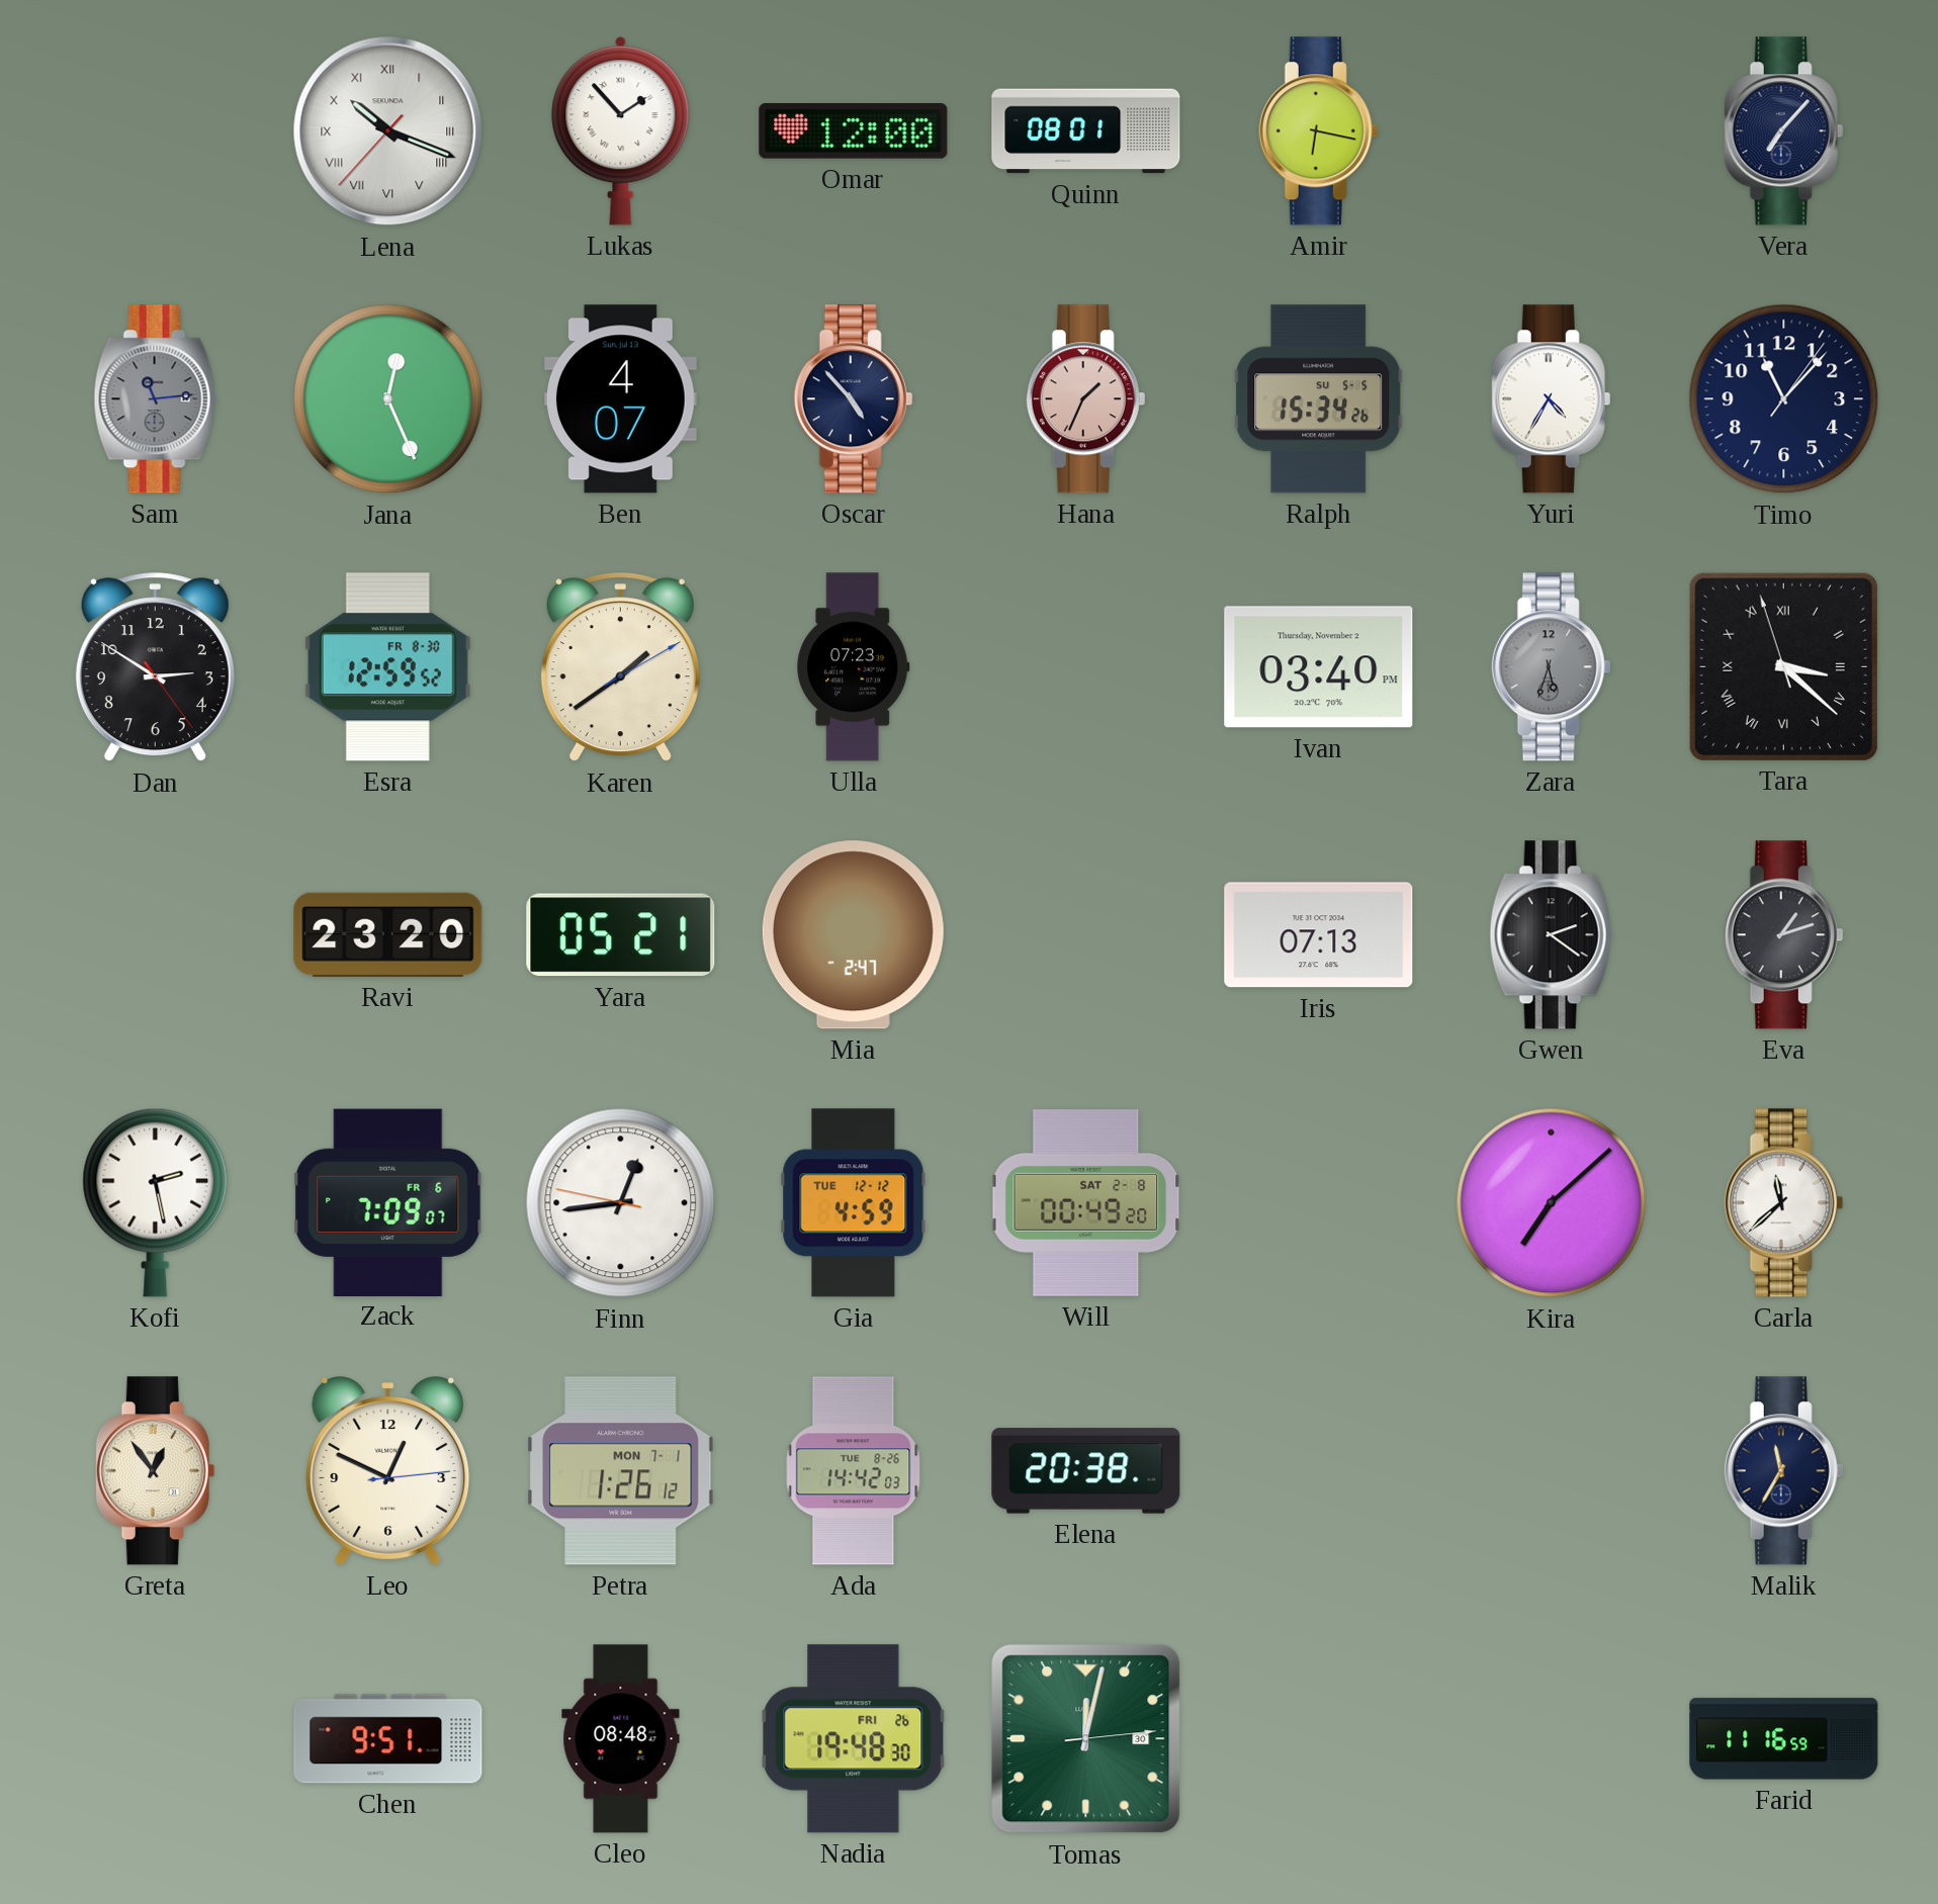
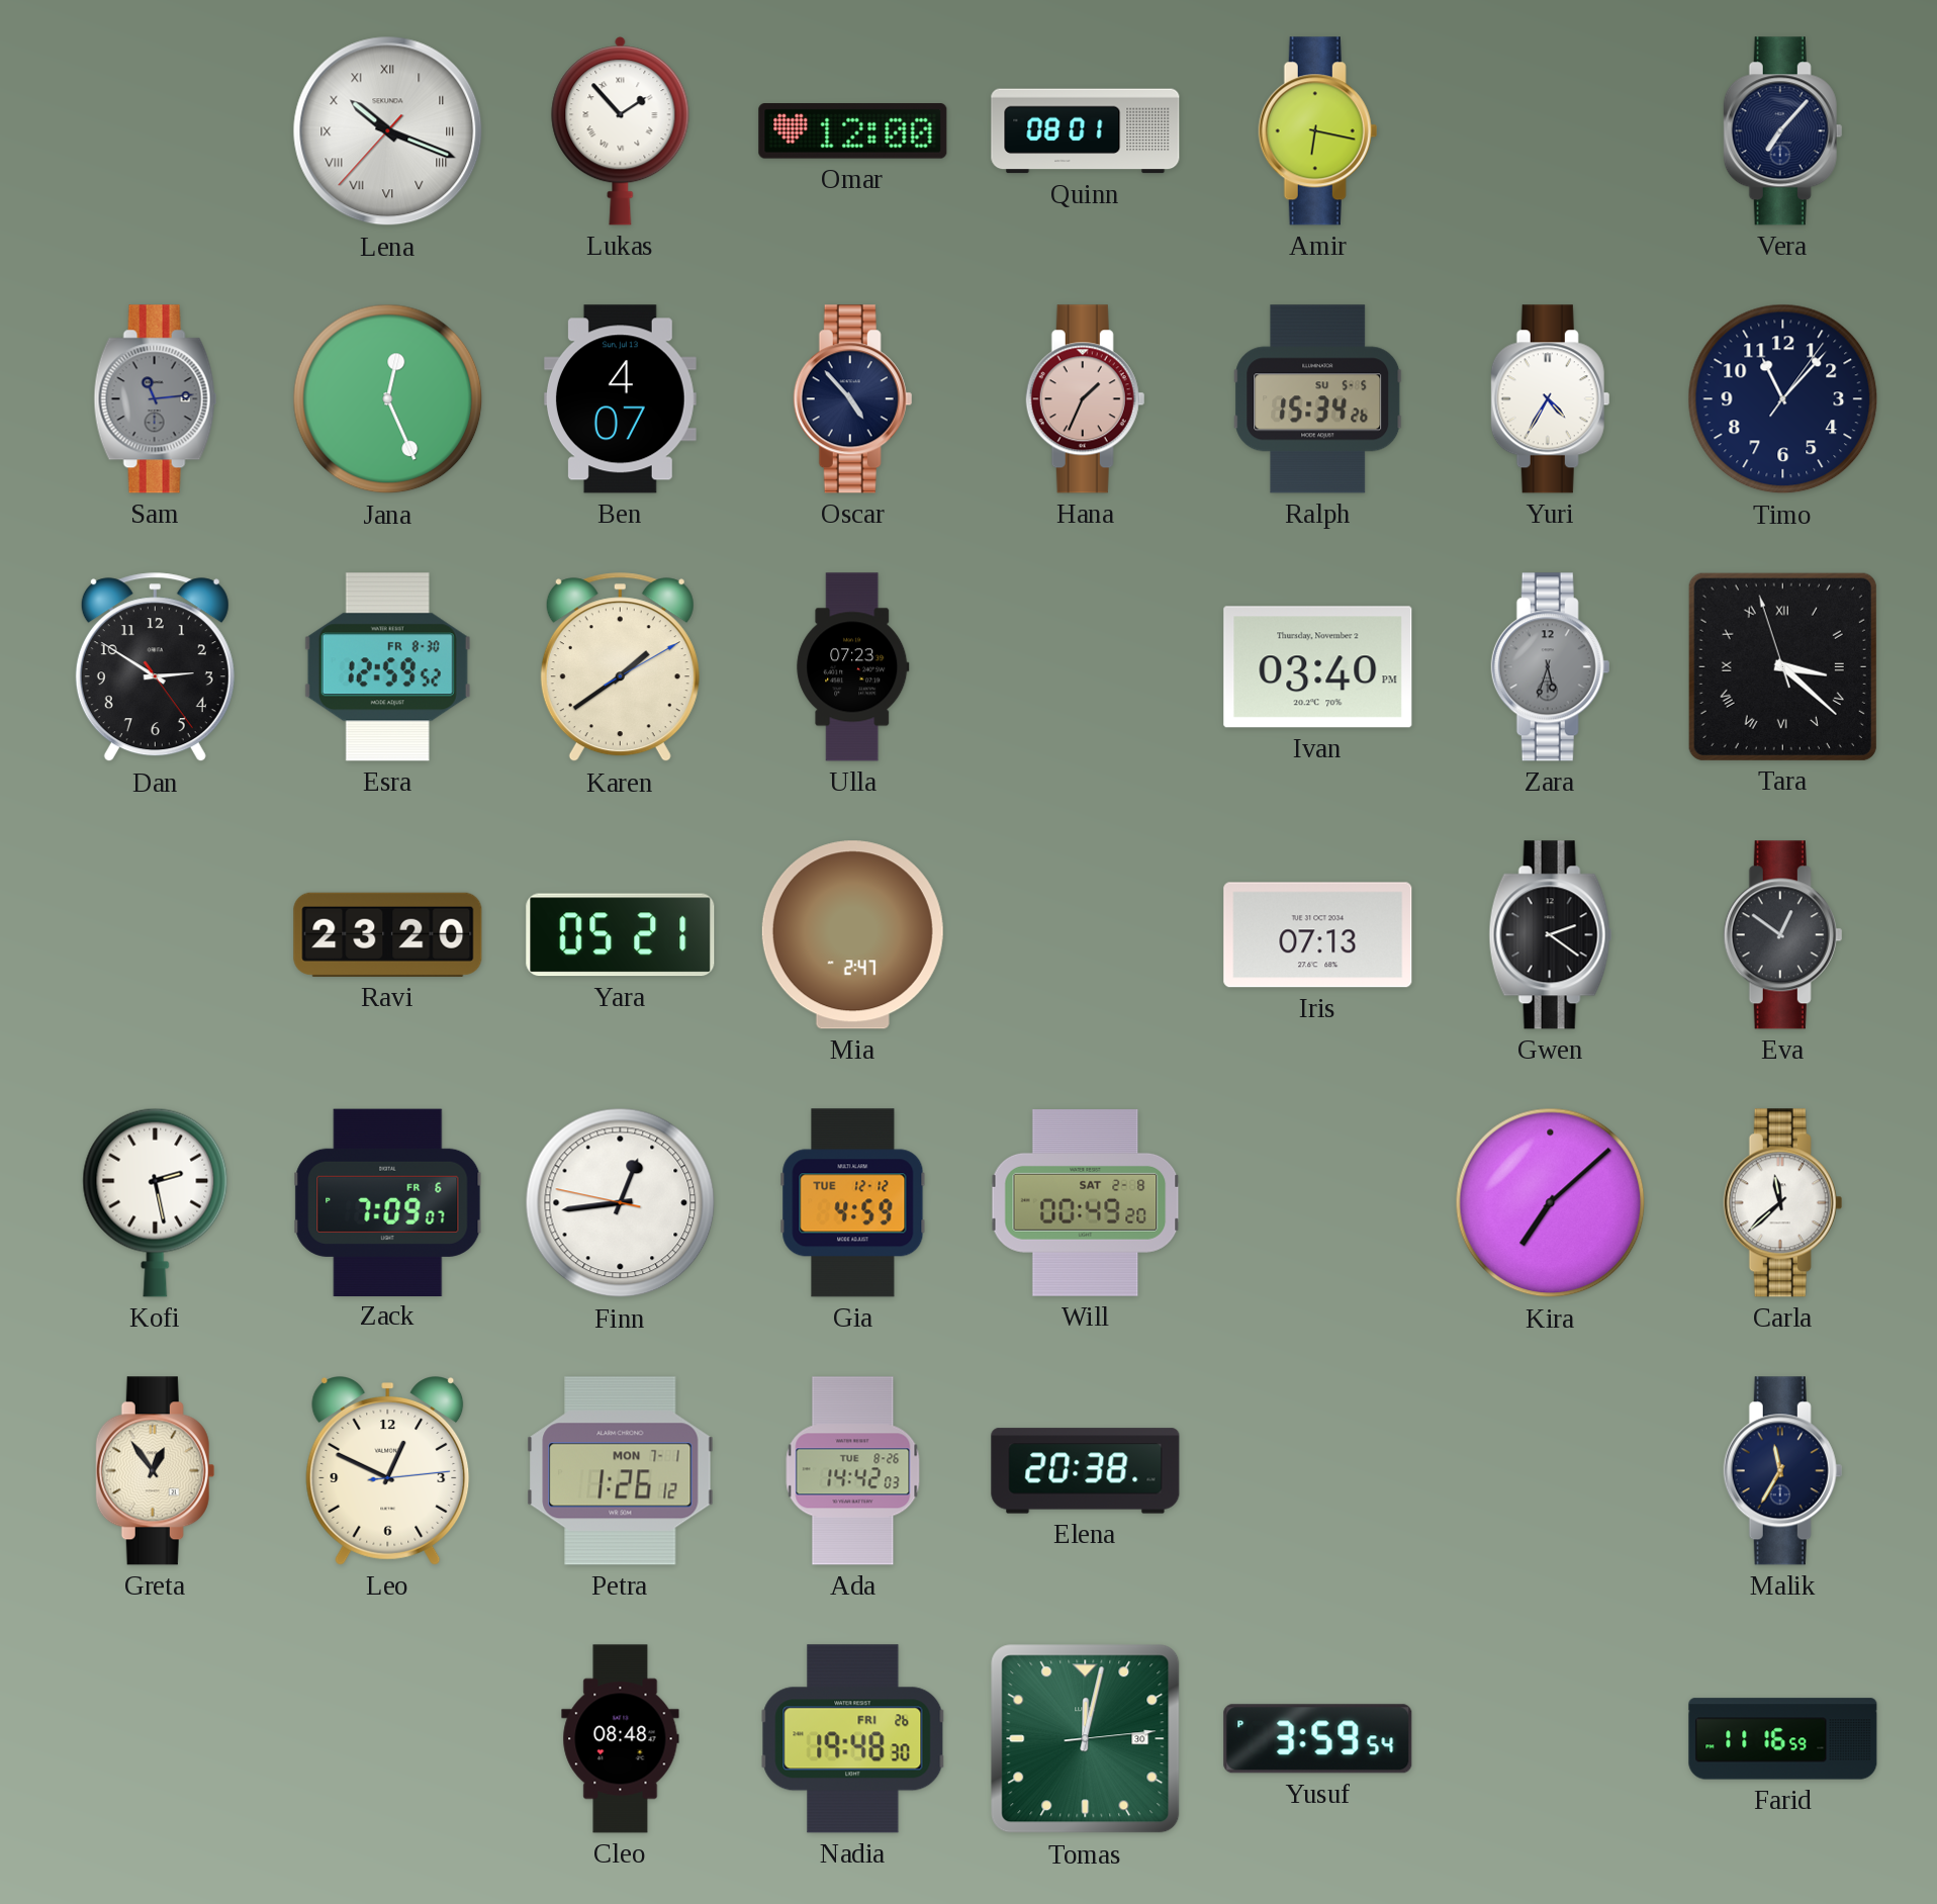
Eva: 1:12 -> 12:51
Chen: 9:51 -> none
Yusuf: none -> 3:59
